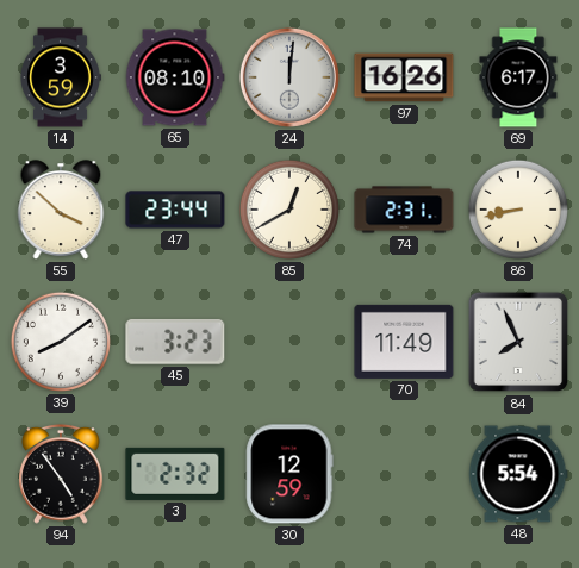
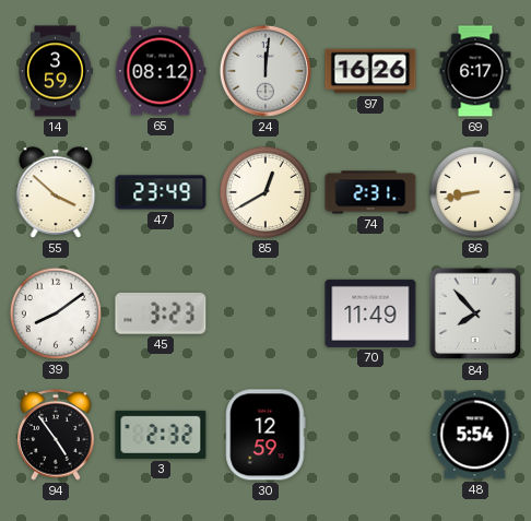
65: 08:10 -> 08:12
47: 23:44 -> 23:49
84: 7:56 -> 7:53
